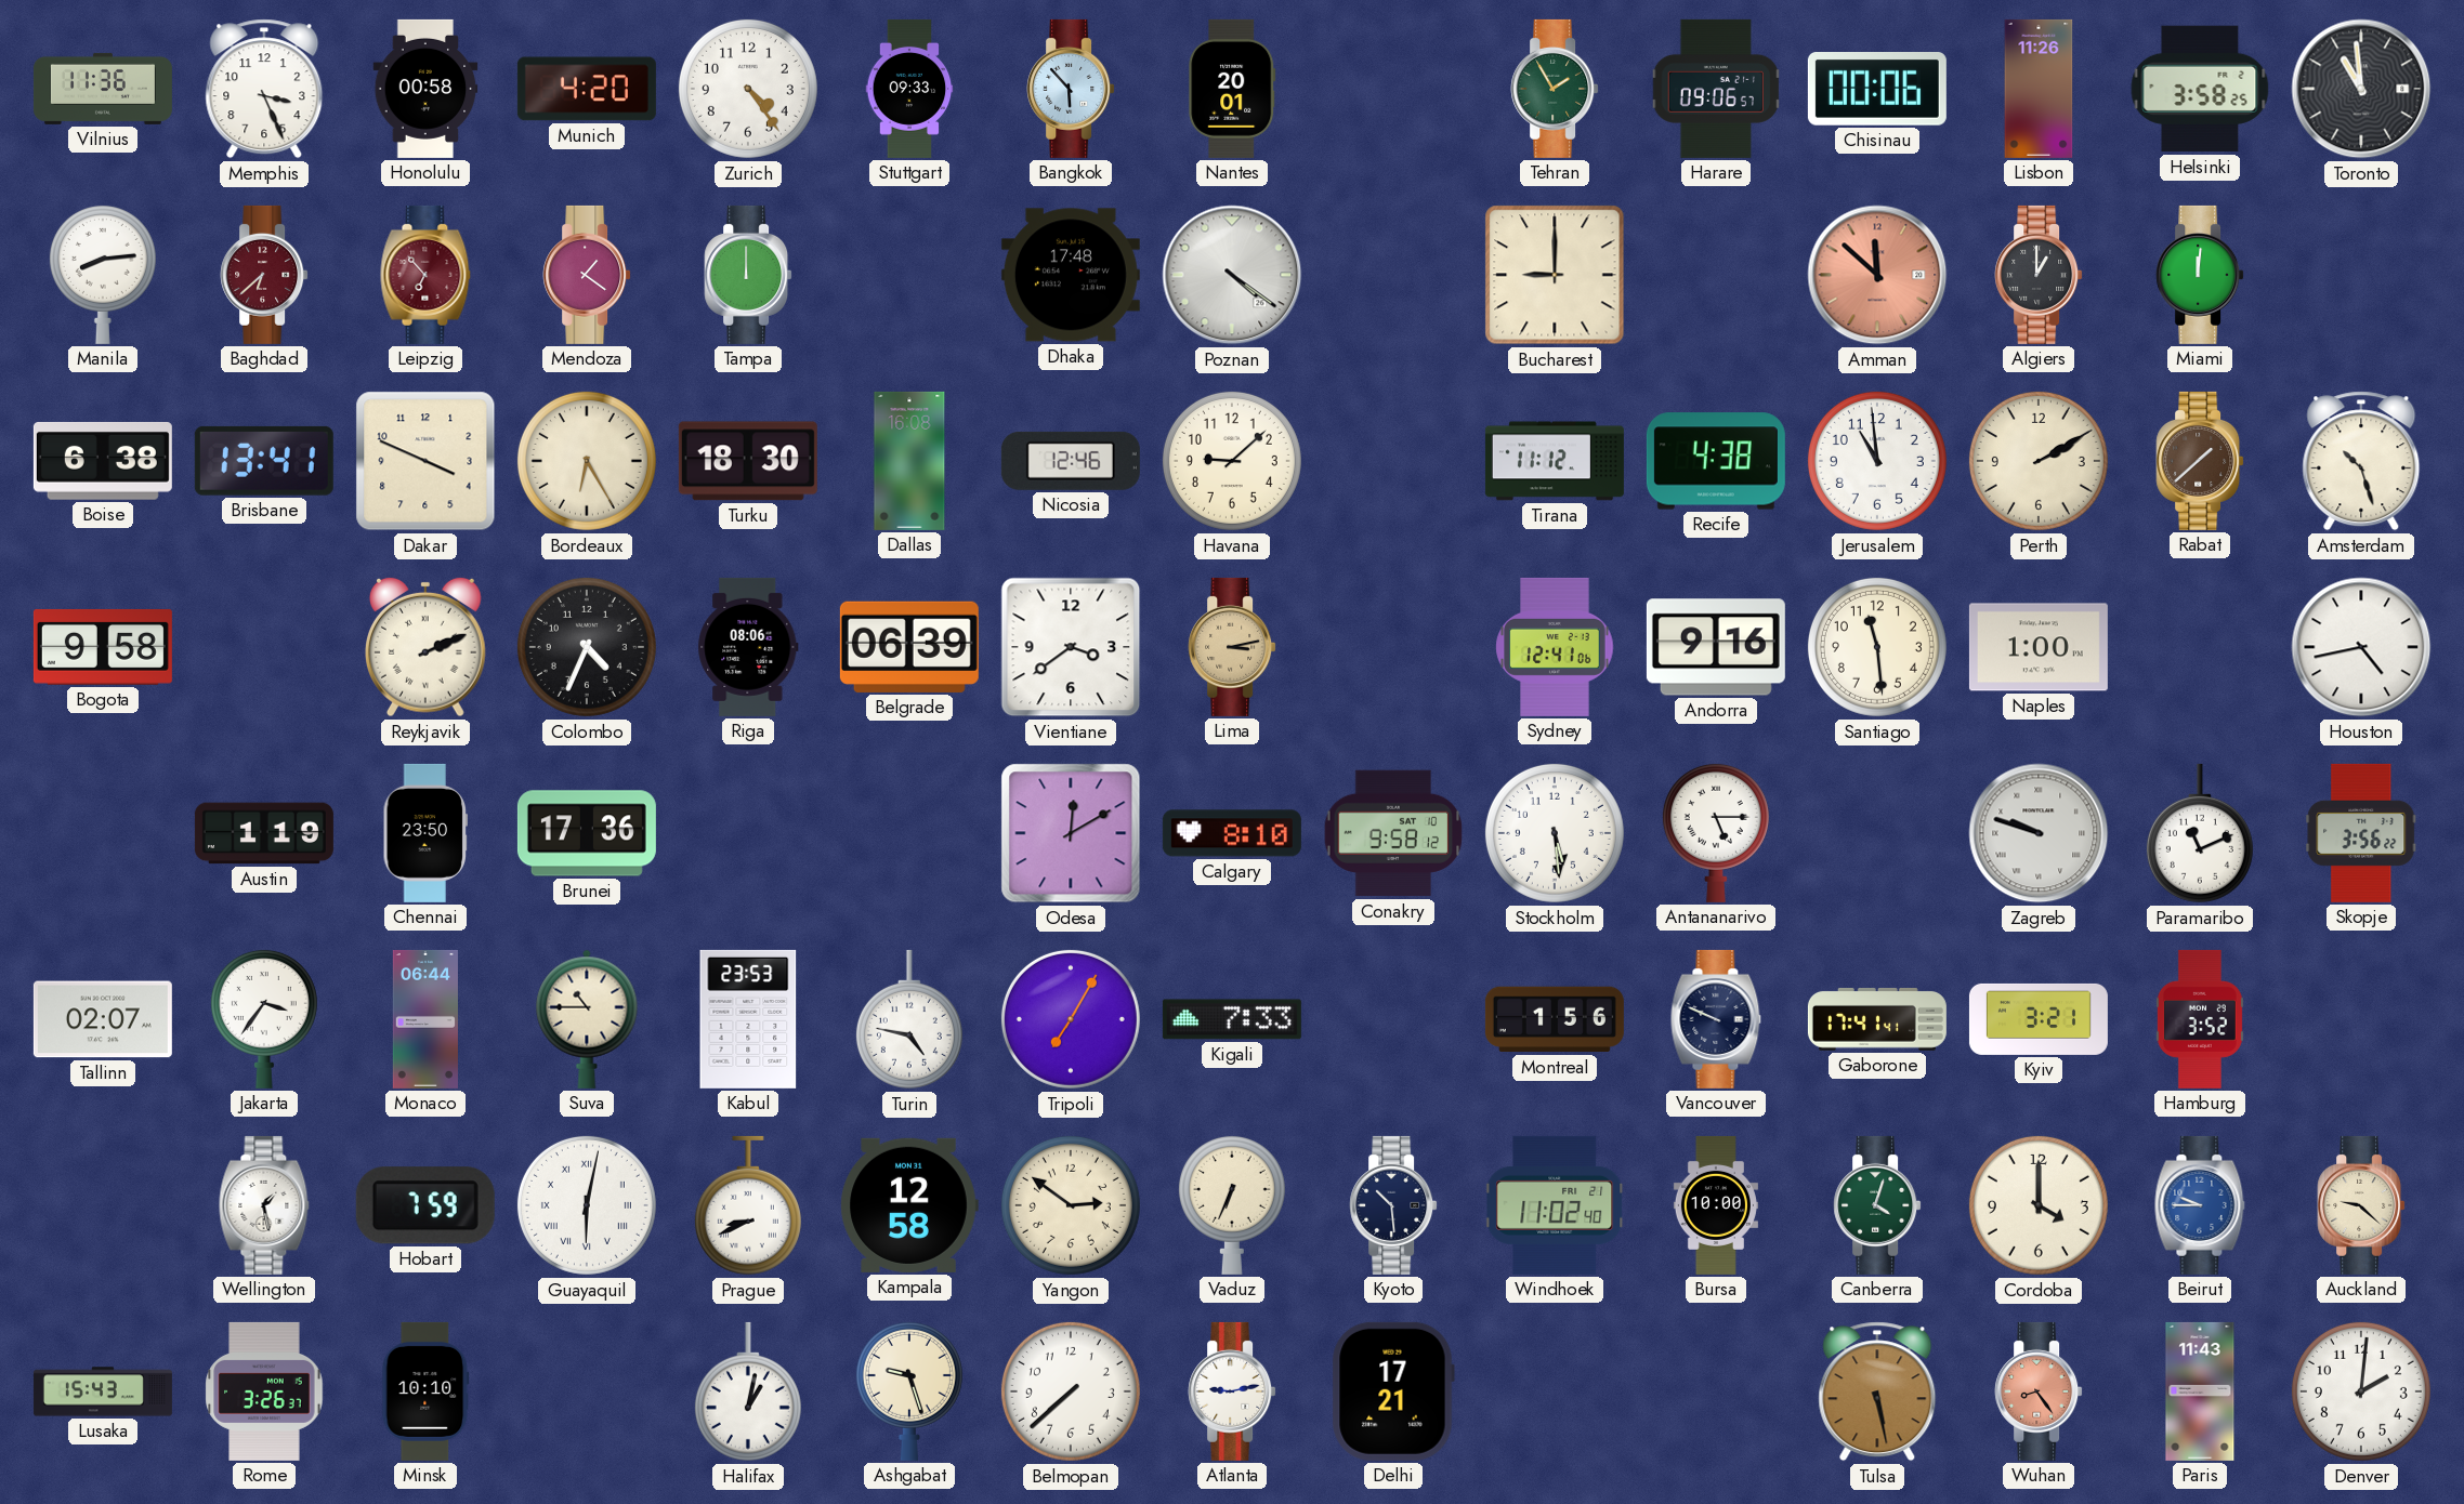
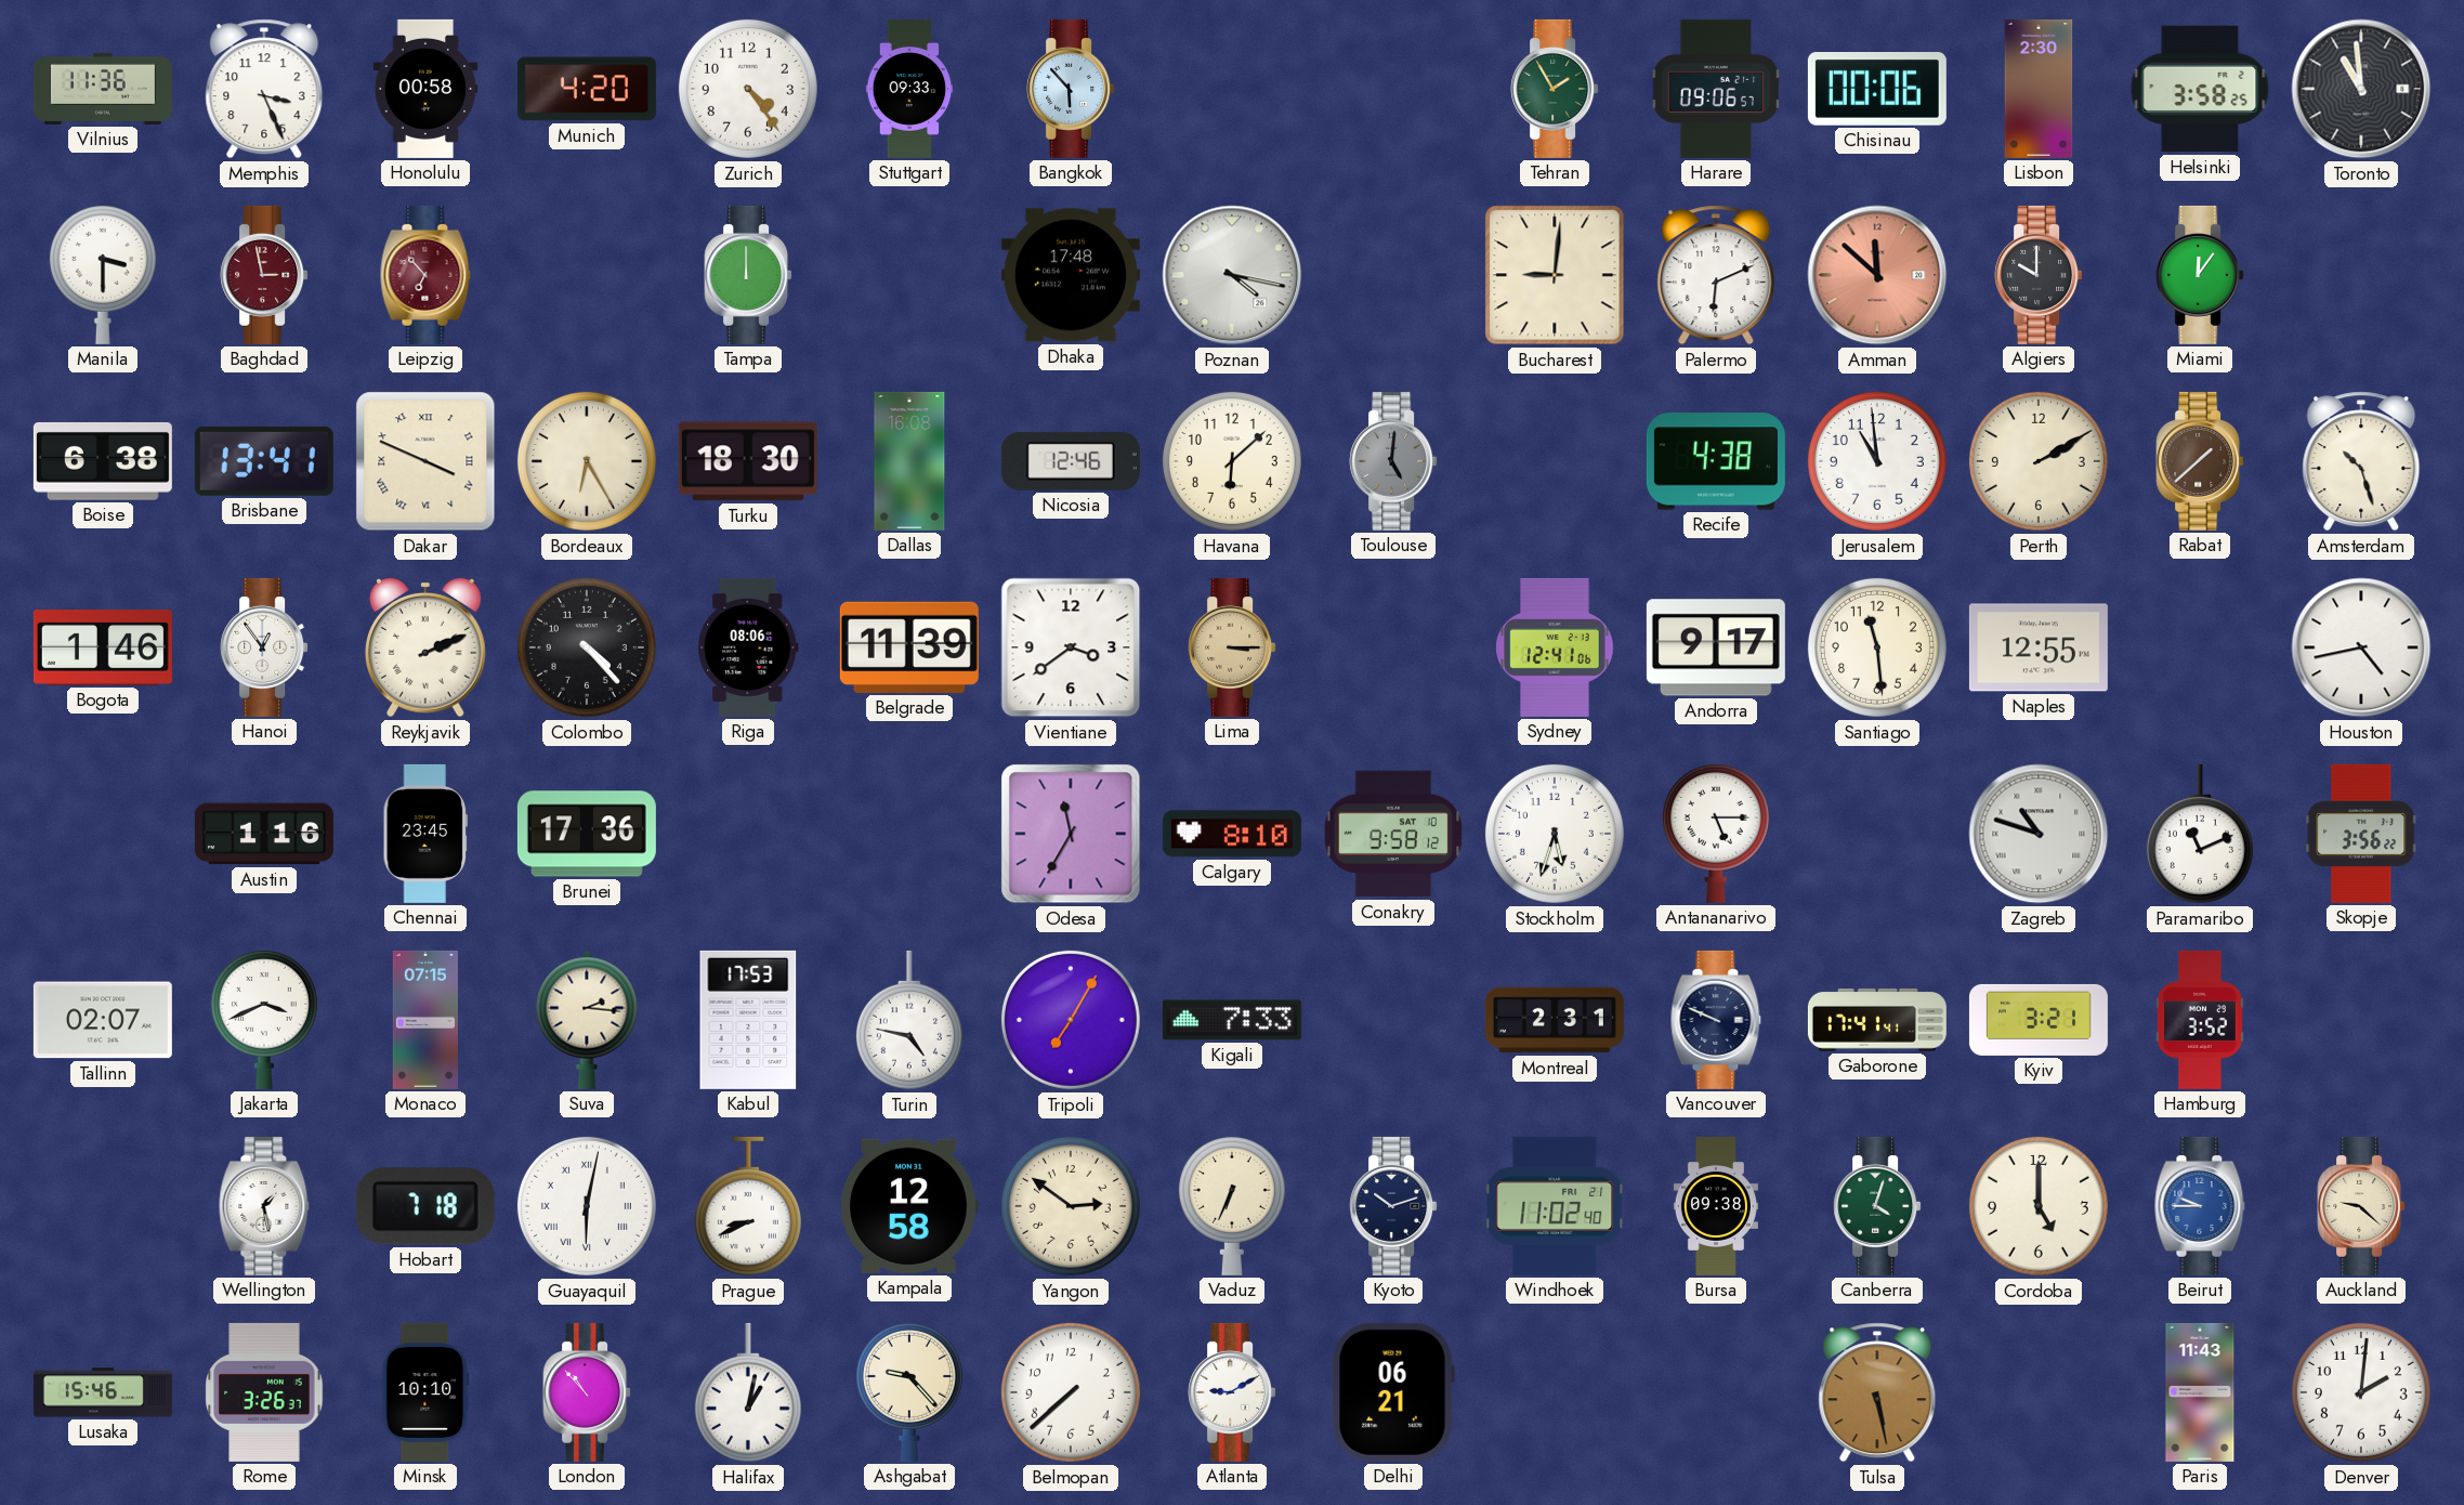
Nantes: 20:01 -> none
Lisbon: 11:26 -> 2:30
Manila: 8:14 -> 3:30
Baghdad: 6:38 -> 2:58
Mendoza: 1:21 -> none
Poznan: 4:21 -> 4:17
Bucharest: 9:00 -> 9:01
Palermo: none -> 6:11
Algiers: 1:00 -> 10:00
Miami: 12:01 -> 12:06
Dakar numerals: Arabic -> Roman
Havana: 9:08 -> 6:08
Toulouse: none -> 5:01
Tirana: 11:12 -> none
Bogota: 9:58 -> 1:46
Hanoi: none -> 12:54
Colombo: 4:34 -> 4:23
Belgrade: 06:39 -> 11:39
Lima: 3:13 -> 3:15
Andorra: 9:16 -> 9:17
Naples: 1:00 -> 12:55
Austin: 1:19 -> 1:16
Chennai: 23:50 -> 23:45
Odesa: 12:10 -> 11:35
Stockholm: 5:29 -> 5:33
Zagreb: 9:48 -> 10:48
Jakarta: 3:36 -> 3:41
Monaco: 06:44 -> 07:15
Suva: 10:45 -> 2:16
Kabul: 23:53 -> 17:53
Montreal: 1:56 -> 2:31
Hobart: 7:59 -> 7:18
Kyoto: 10:29 -> 10:12
Bursa: 10:00 -> 09:38
Cordoba: 4:00 -> 5:00
Lusaka: 15:43 -> 15:46
London: none -> 10:53
Ashgabat: 9:27 -> 9:23
Atlanta: 9:13 -> 9:10
Delhi: 17:21 -> 06:21
Wuhan: 8:24 -> none
